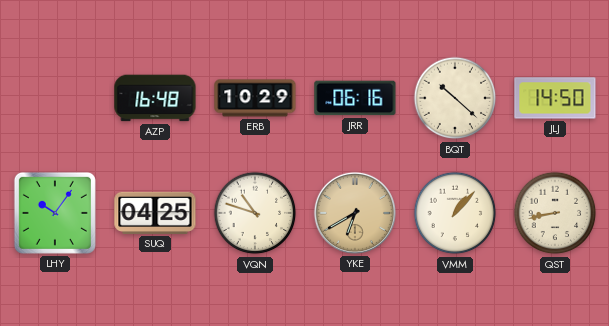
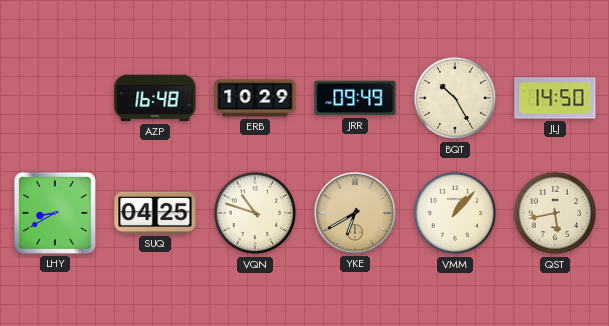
JRR: 06:16 -> 09:49
BQT: 10:22 -> 10:25
LHY: 10:06 -> 8:40
QST: 8:43 -> 5:43
